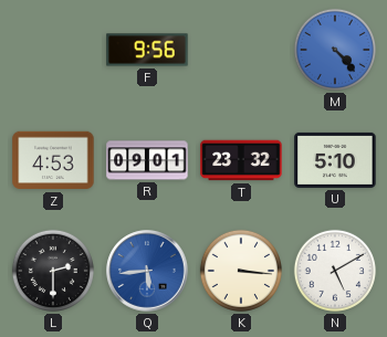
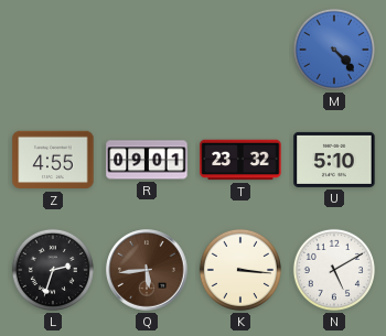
F: 9:56 -> none
Z: 4:53 -> 4:55
L: 2:30 -> 2:33
Q dial: blue -> brown
